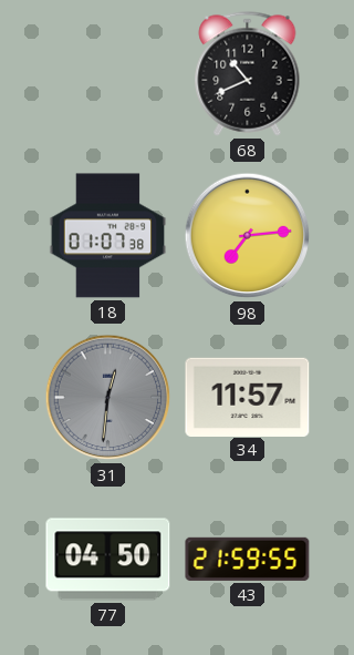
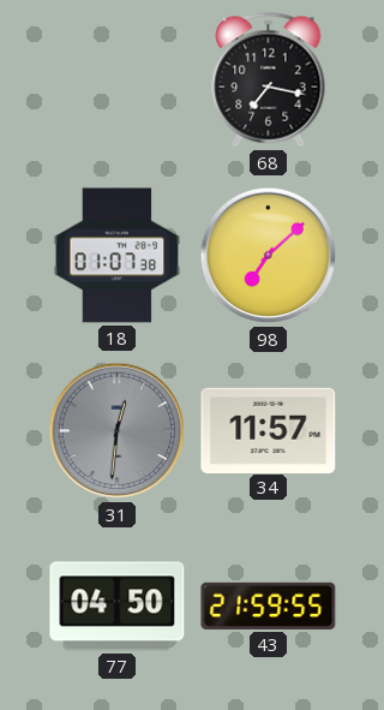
68: 10:41 -> 7:17
98: 7:14 -> 7:08
